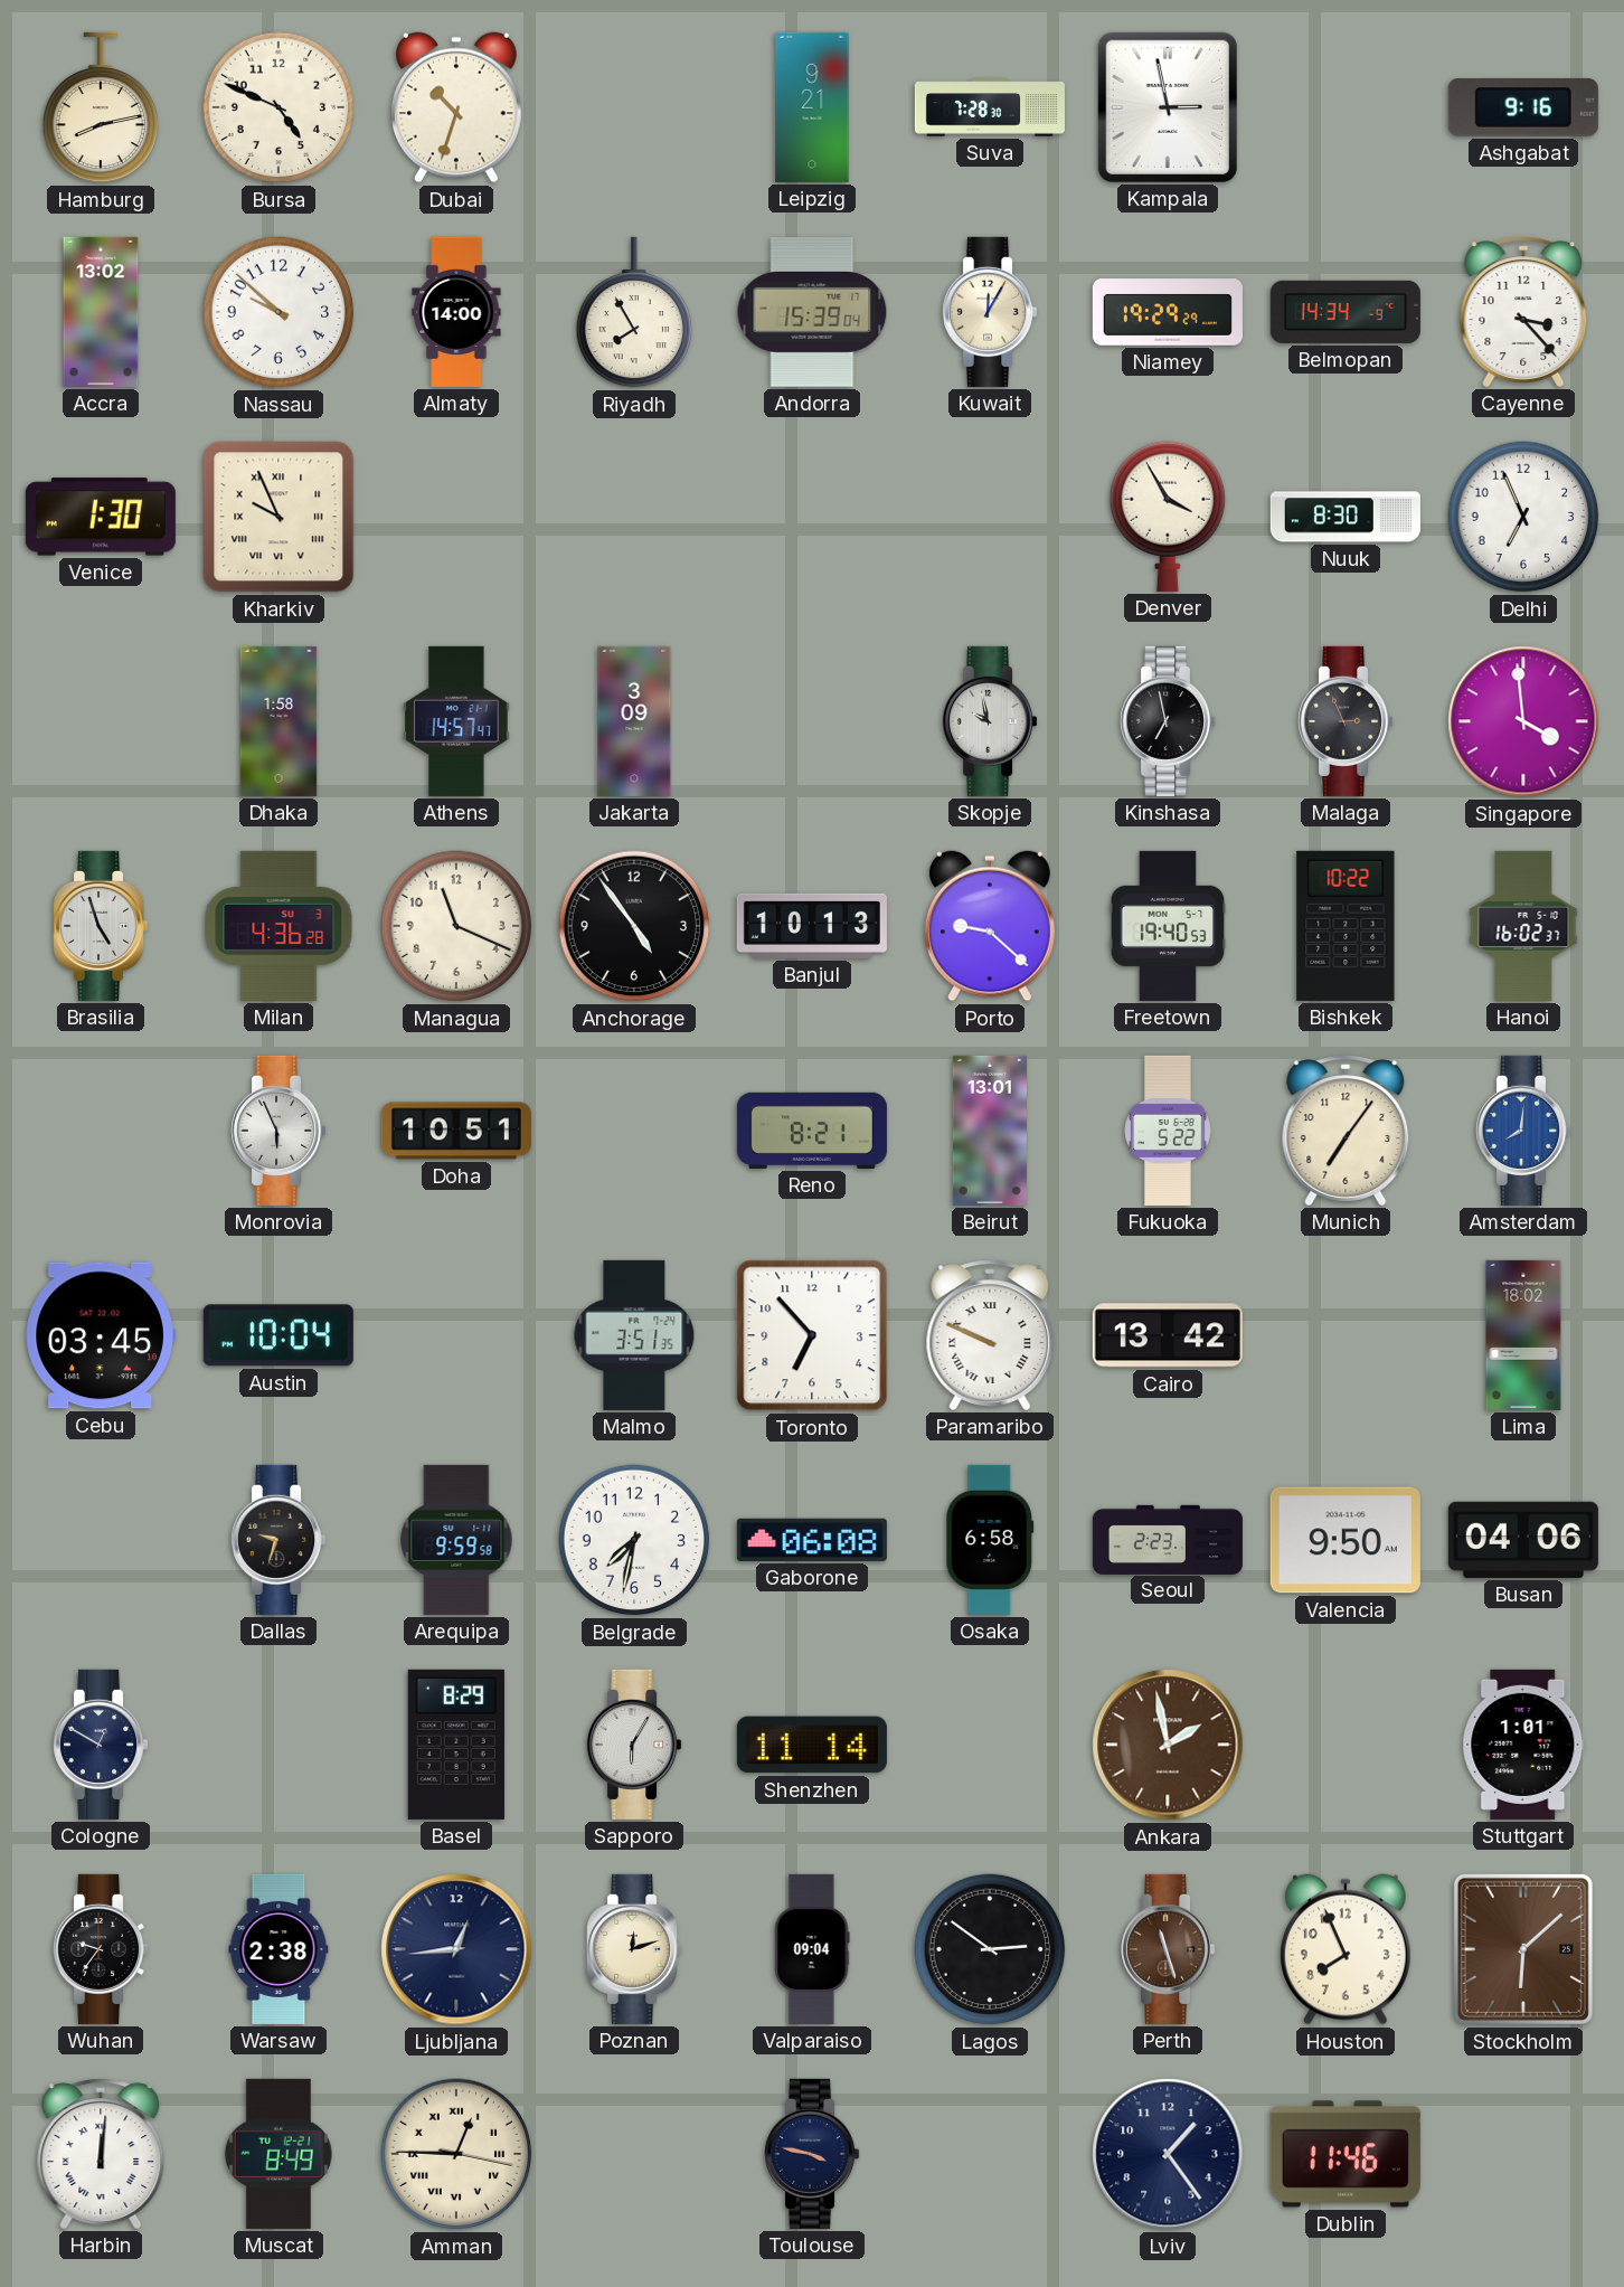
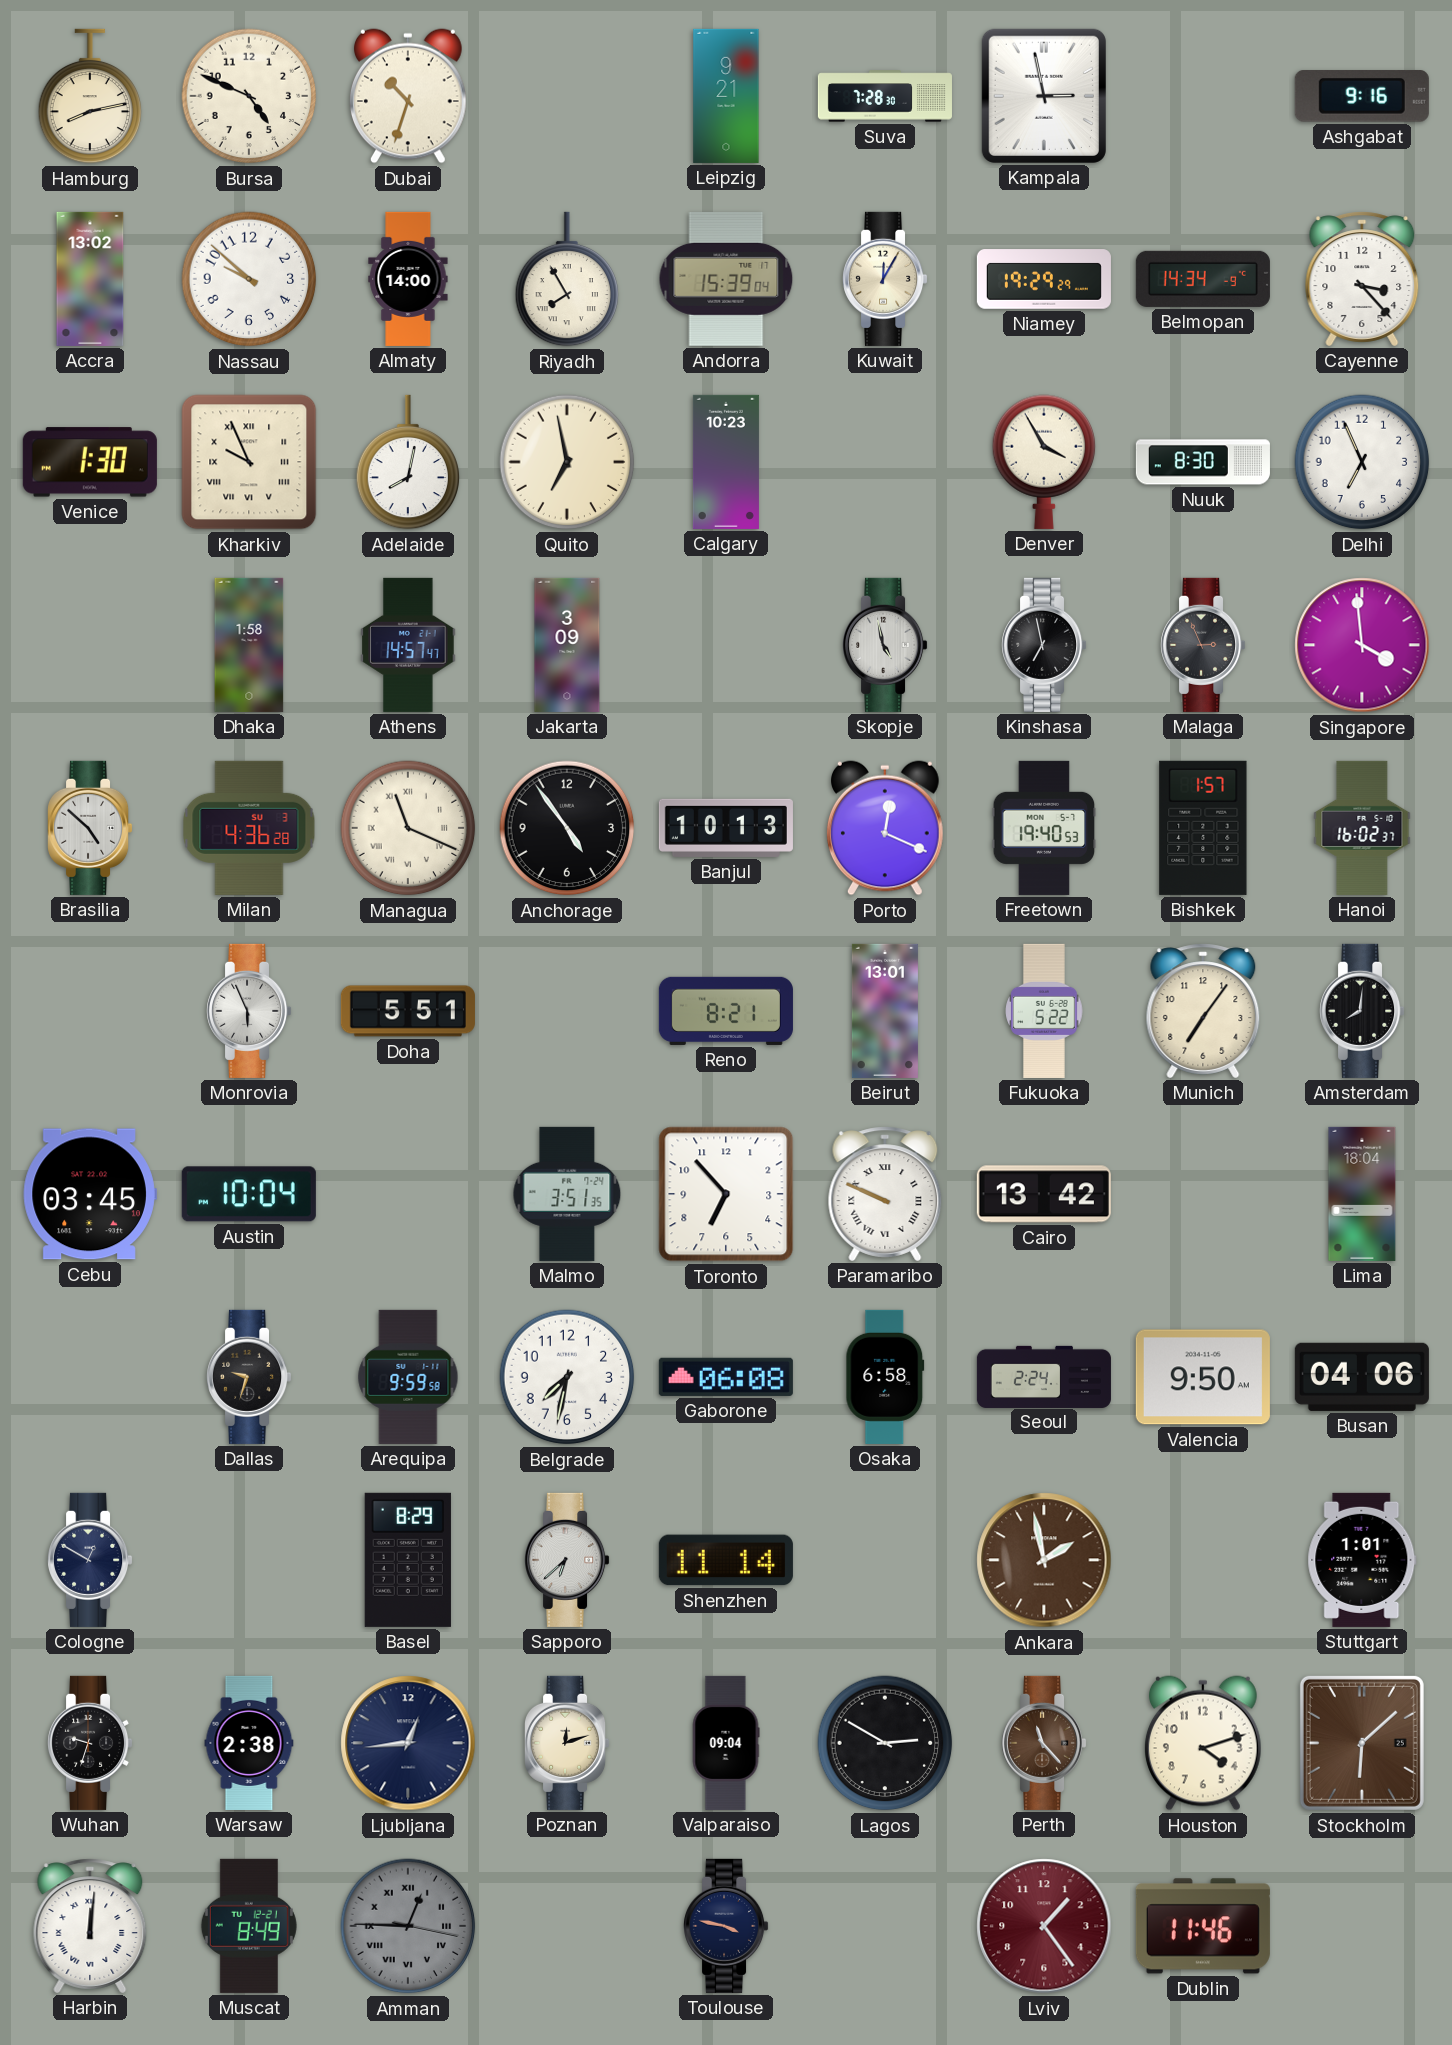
Adelaide: none -> 8:02
Quito: none -> 6:58
Calgary: none -> 10:23
Skopje: 9:58 -> 4:58
Brasilia: 4:57 -> 4:52
Managua numerals: Arabic -> Roman
Porto: 9:22 -> 12:19
Bishkek: 10:22 -> 1:57
Doha: 10:51 -> 5:51
Amsterdam dial: blue -> black
Lima: 18:02 -> 18:04
Seoul: 2:23 -> 2:24
Sapporo: 6:05 -> 6:38
Wuhan: 9:36 -> 9:33
Lagos: 2:51 -> 2:50
Perth: 11:27 -> 11:23
Houston: 7:56 -> 4:12
Amman dial: cream -> grey
Lviv dial: navy -> burgundy
